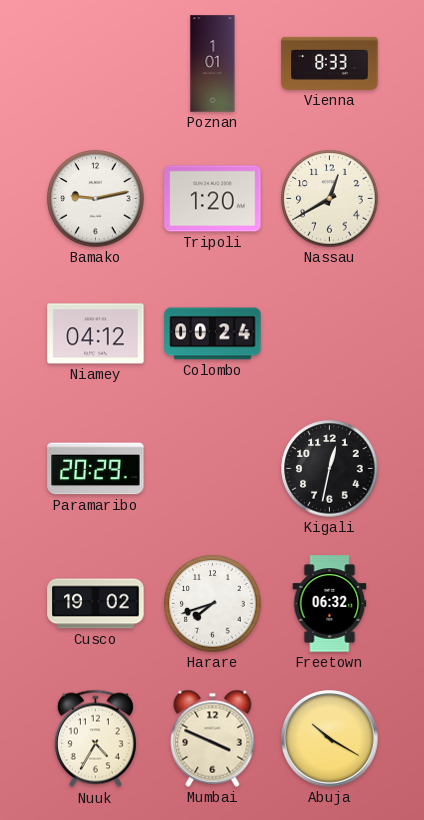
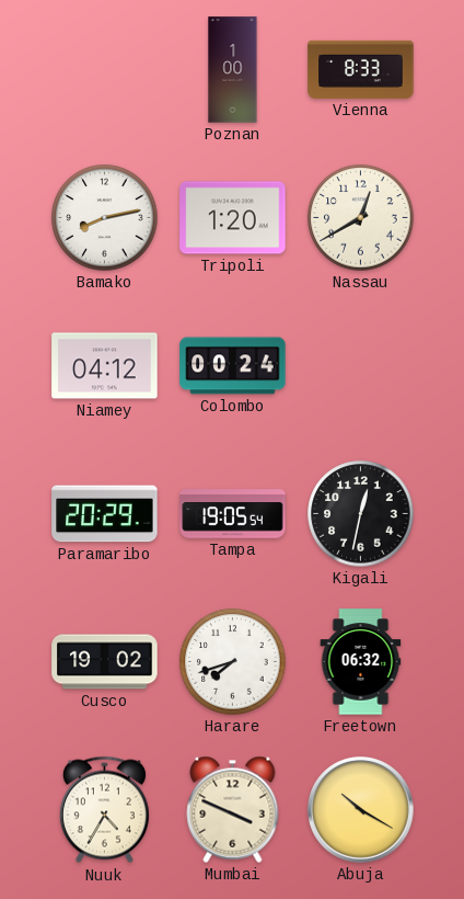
Poznan: 1:01 -> 1:00
Bamako: 9:13 -> 8:13
Tampa: none -> 19:05
